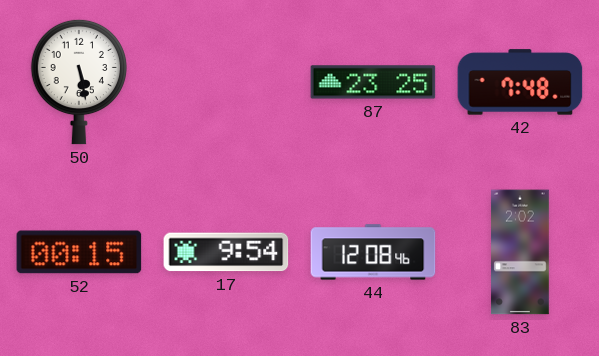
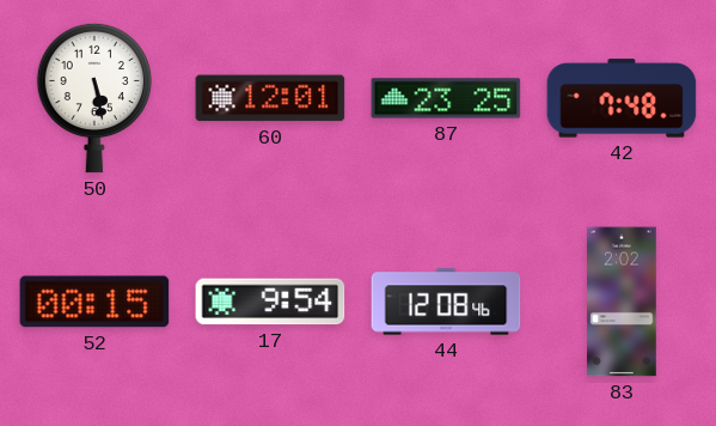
60: none -> 12:01
